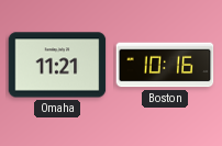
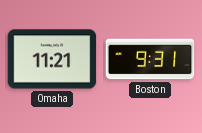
Boston: 10:16 -> 9:31
